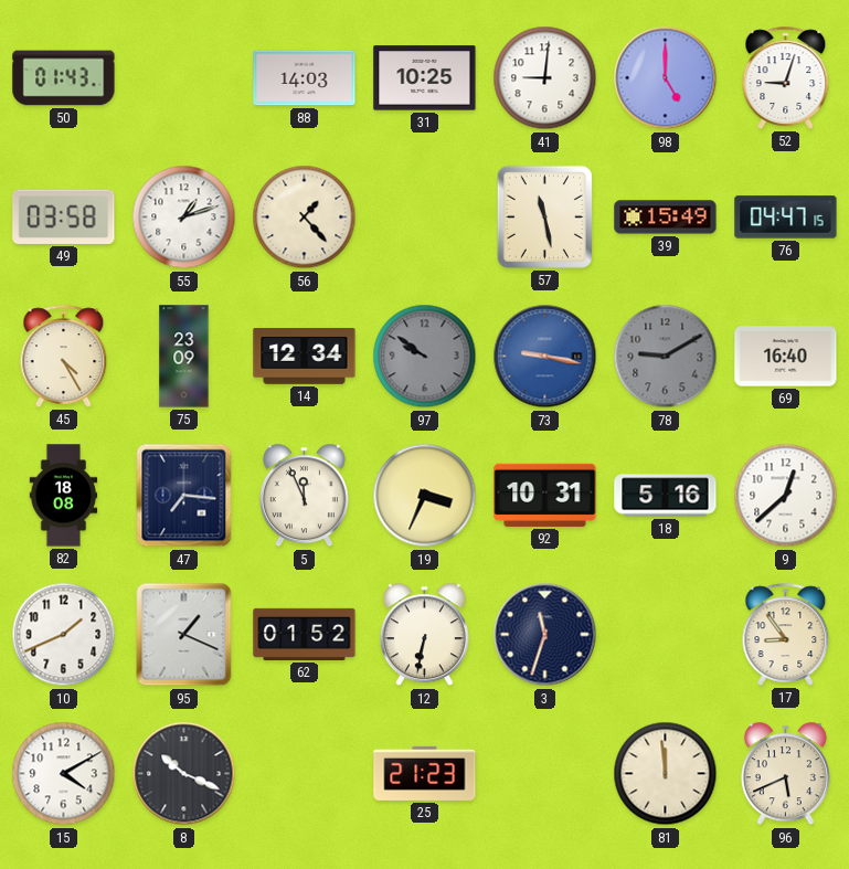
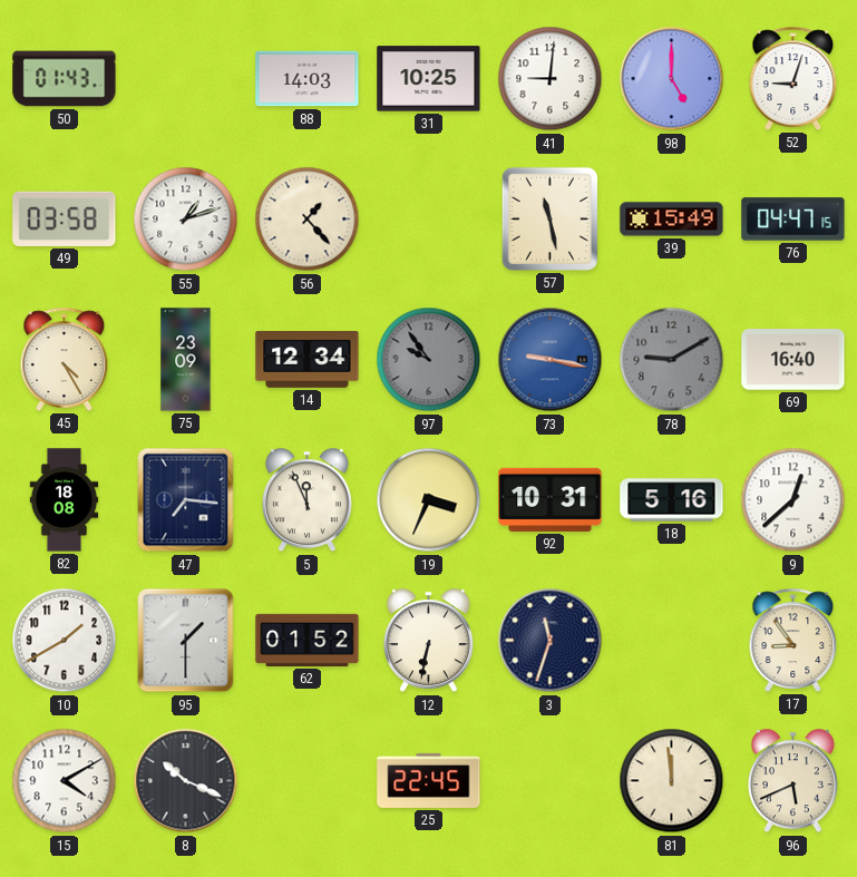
97: 9:51 -> 9:54
10: 1:41 -> 1:40
95: 1:19 -> 1:30
25: 21:23 -> 22:45
